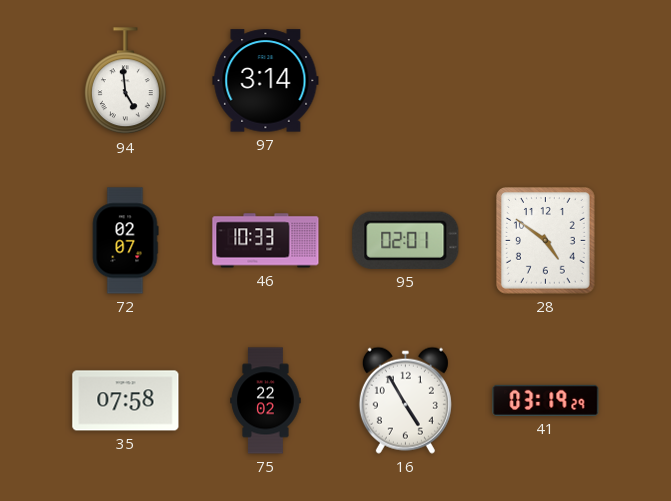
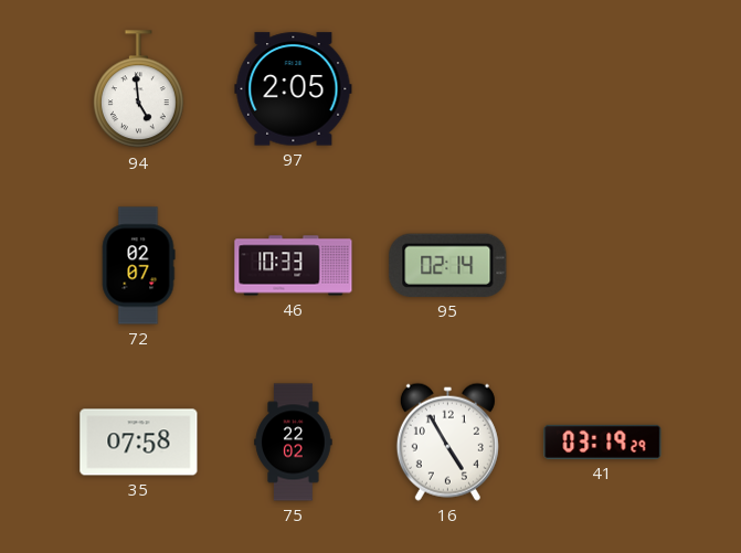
97: 3:14 -> 2:05
95: 02:01 -> 02:14
28: 4:51 -> none
